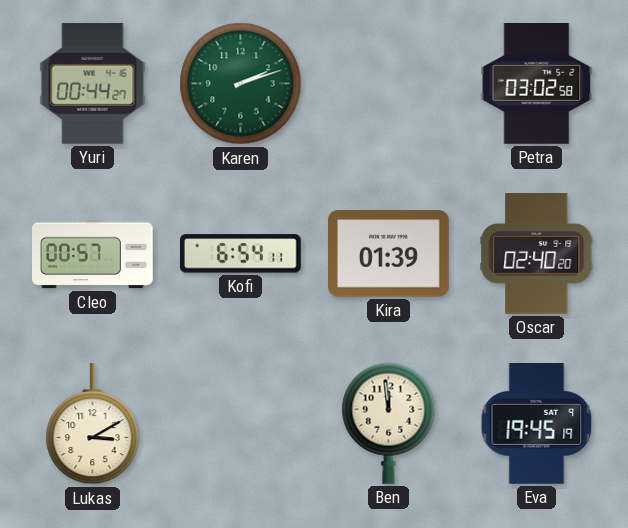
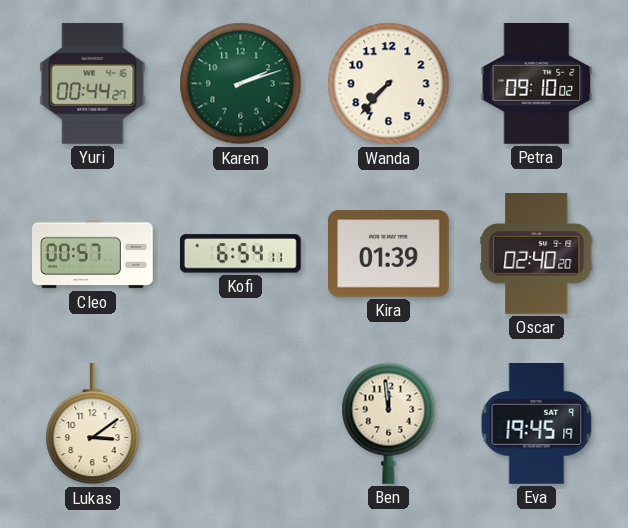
Wanda: none -> 7:37
Petra: 03:02 -> 09:10
Lukas: 3:10 -> 3:09
